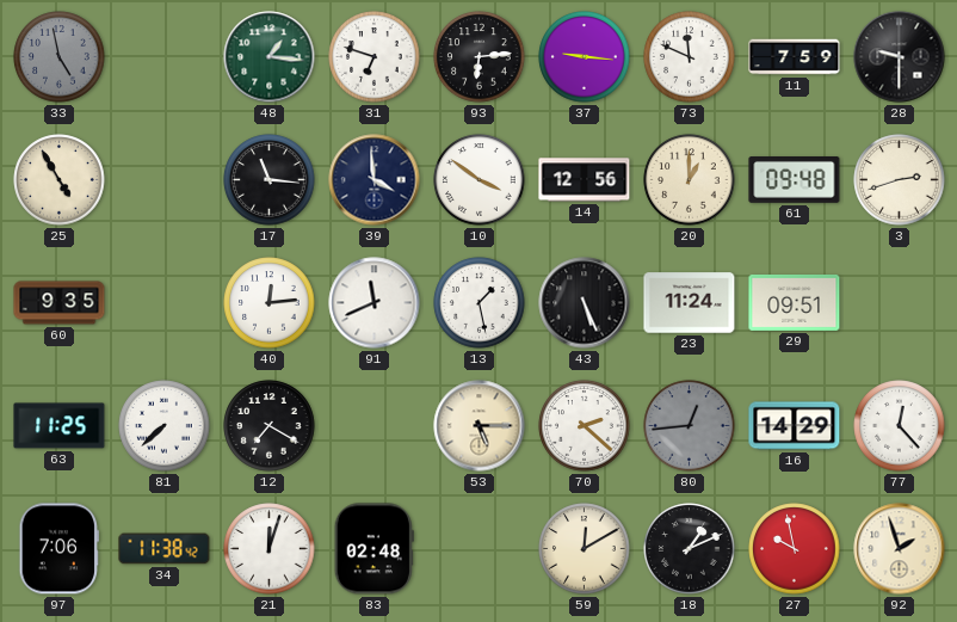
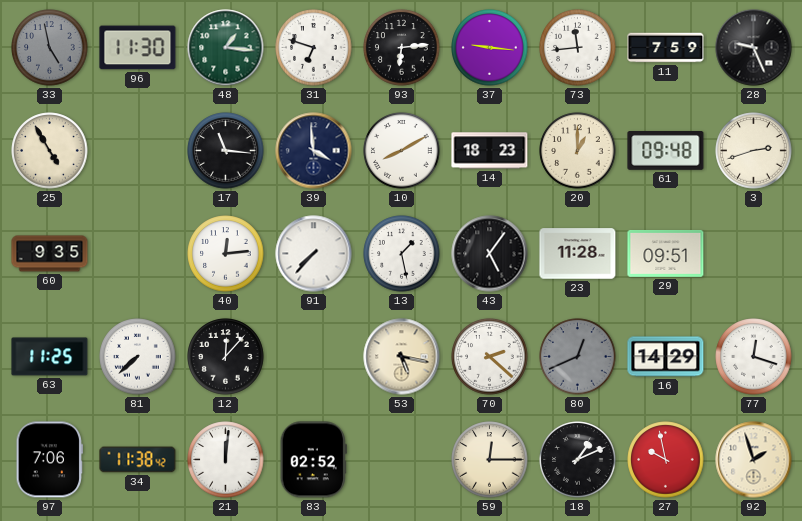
96: none -> 11:30
73: 11:49 -> 11:44
28: 9:30 -> 9:26
10: 3:51 -> 8:10
14: 12:56 -> 18:23
91: 11:41 -> 7:37
43: 5:26 -> 5:06
23: 11:24 -> 11:28
12: 7:20 -> 12:07
53: 5:15 -> 5:17
80: 12:44 -> 12:41
77: 12:23 -> 12:18
21: 12:03 -> 12:01
83: 02:48 -> 02:52
59: 12:10 -> 12:15
